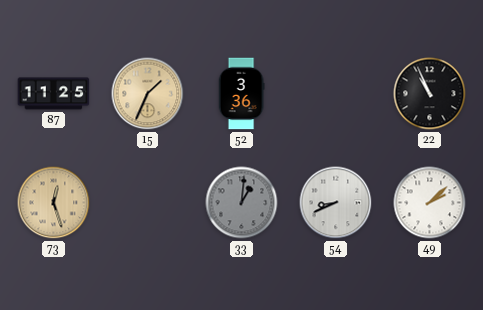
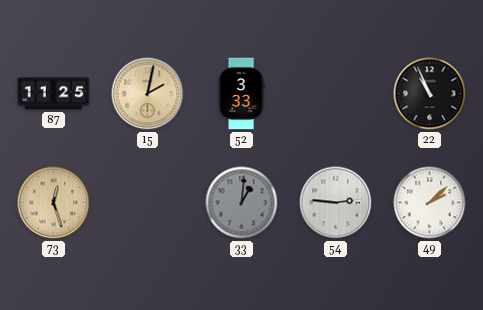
15: 1:34 -> 2:02
52: 3:36 -> 3:33
54: 8:41 -> 2:46
